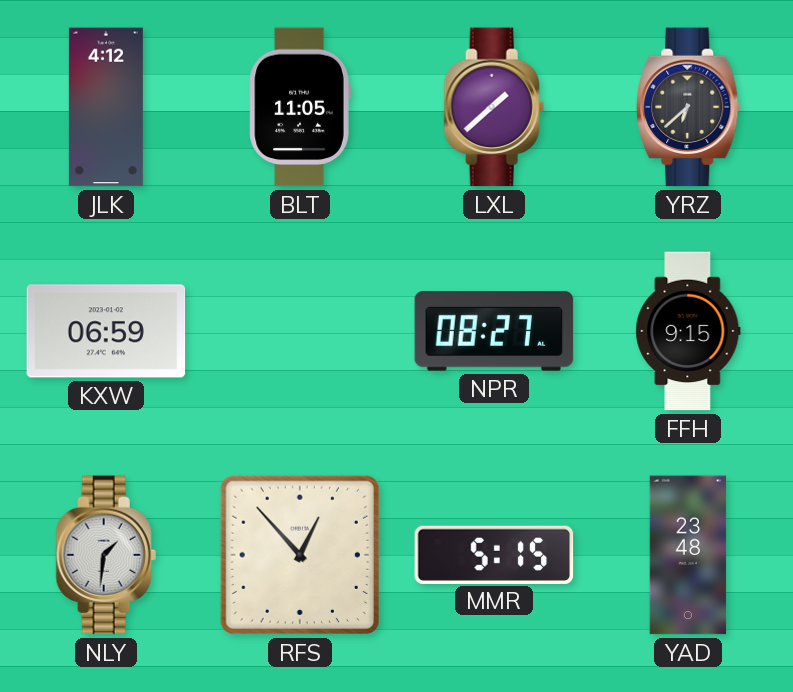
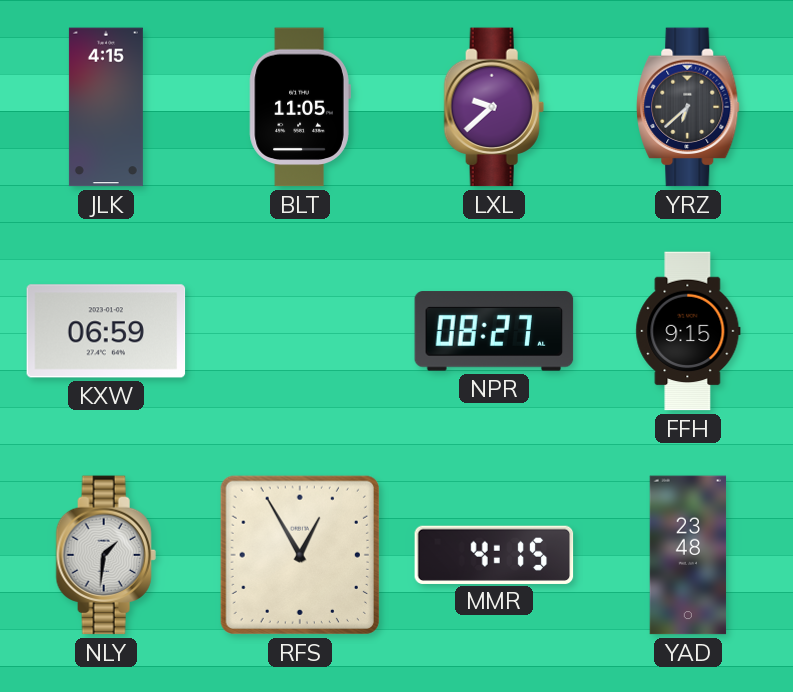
JLK: 4:12 -> 4:15
LXL: 1:38 -> 9:38
RFS: 12:53 -> 12:55
MMR: 5:15 -> 4:15
